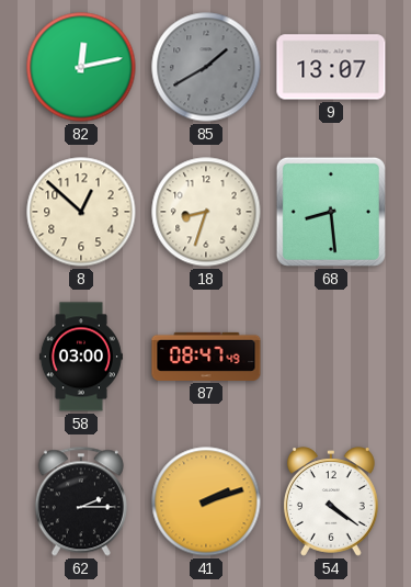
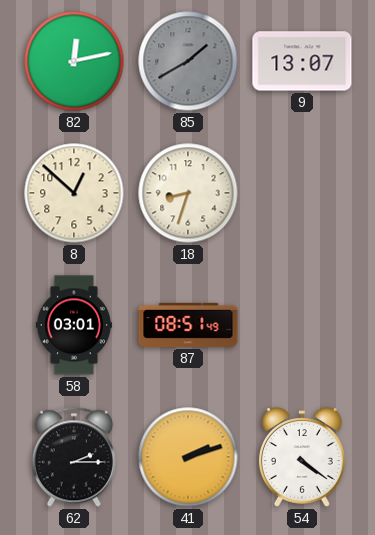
68: 8:29 -> none
58: 03:00 -> 03:01
87: 08:47 -> 08:51
